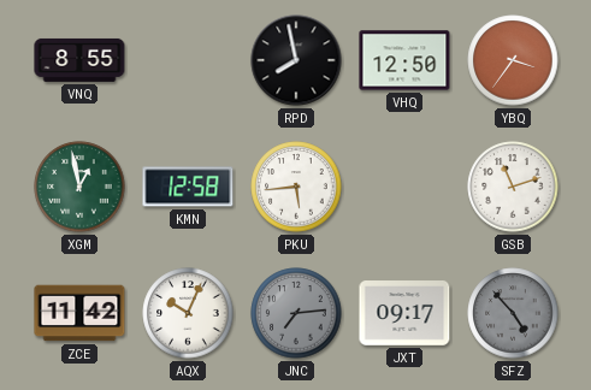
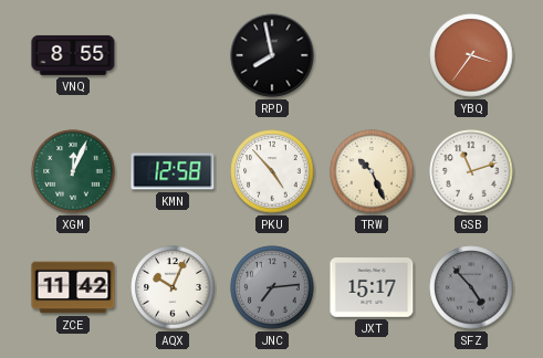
VHQ: 12:50 -> none
XGM: 12:58 -> 12:04
PKU: 5:44 -> 4:53
TRW: none -> 10:26
JXT: 09:17 -> 15:17
